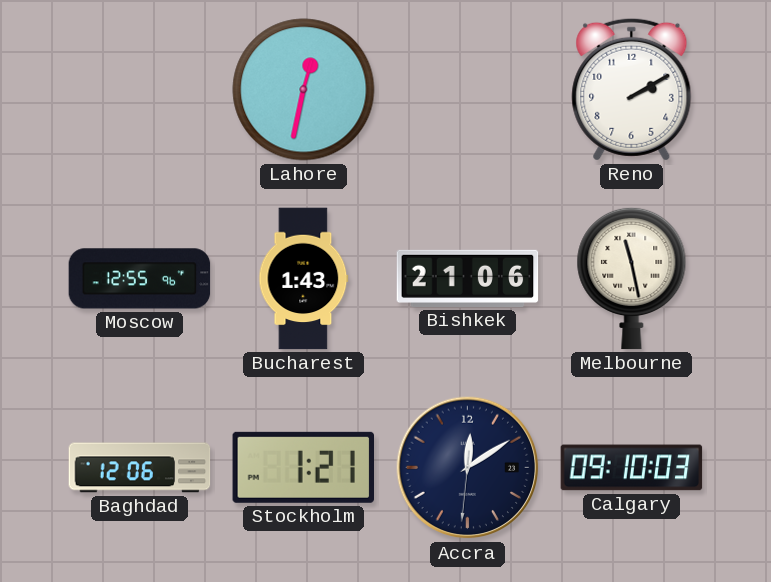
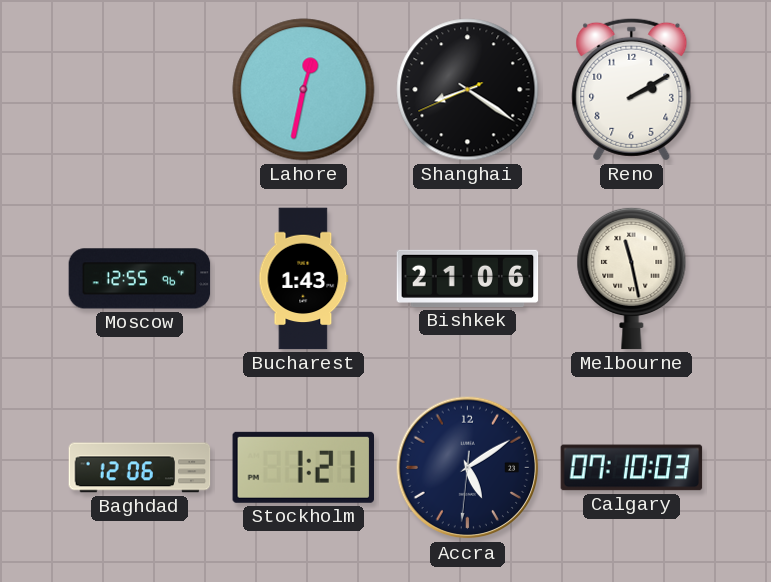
Shanghai: none -> 8:20
Accra: 12:09 -> 5:09
Calgary: 09:10 -> 07:10
